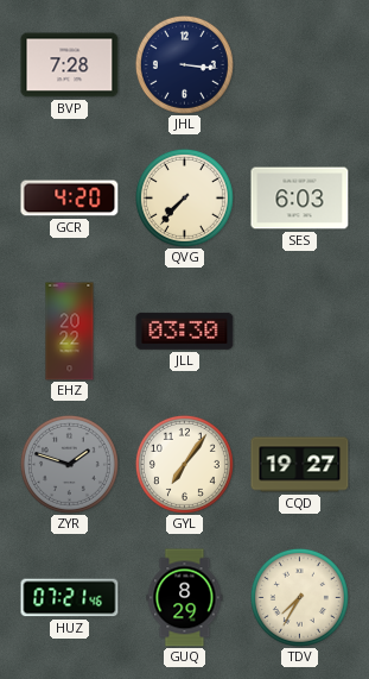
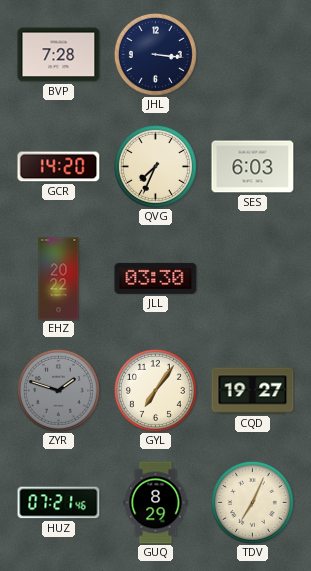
GCR: 4:20 -> 14:20
QVG: 7:37 -> 7:34
TDV: 7:35 -> 7:04
